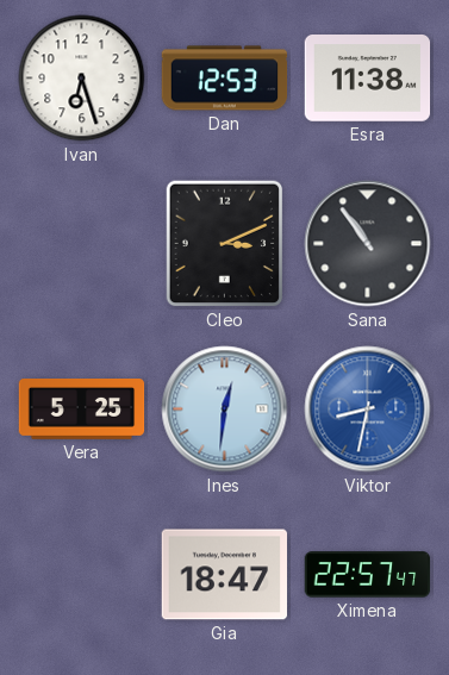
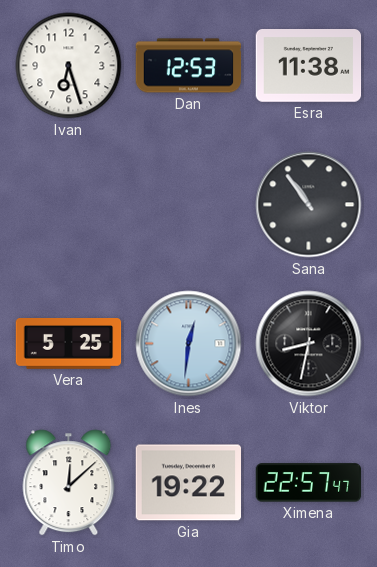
Cleo: 3:11 -> none
Viktor dial: blue -> black
Timo: none -> 12:08
Gia: 18:47 -> 19:22
